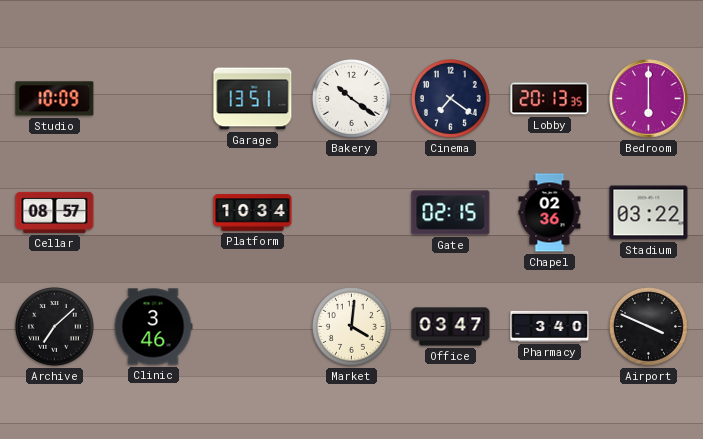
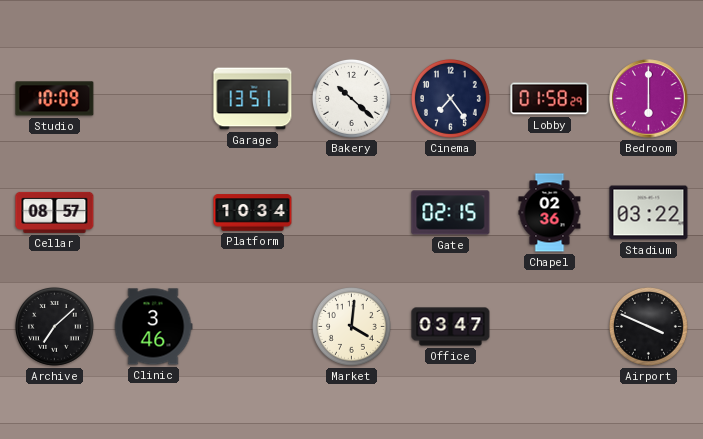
Bakery: 10:21 -> 10:22
Cinema: 7:21 -> 7:24
Lobby: 20:13 -> 01:58
Pharmacy: 3:40 -> none
